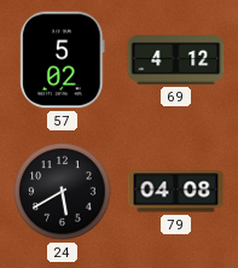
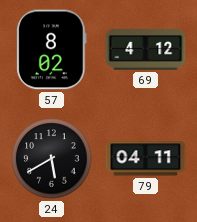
57: 5:02 -> 8:02
79: 04:08 -> 04:11
